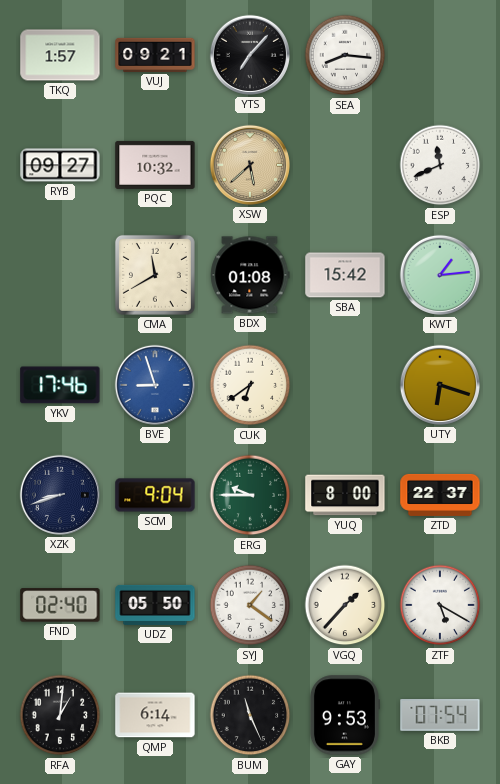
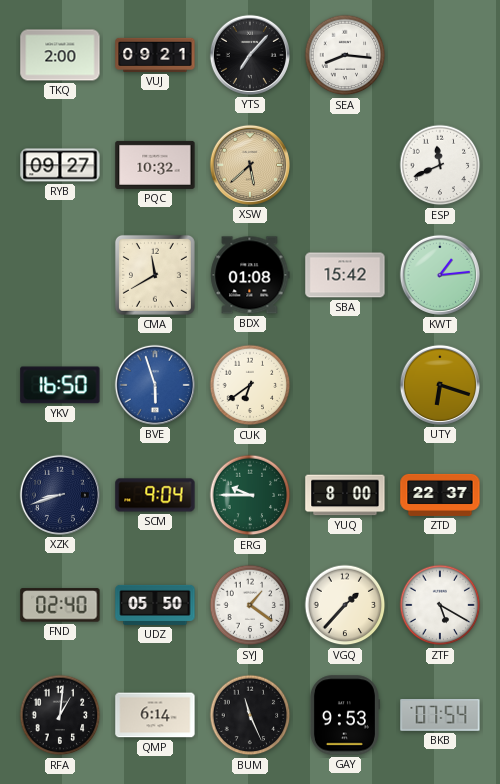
TKQ: 1:57 -> 2:00
YKV: 17:46 -> 16:50
BVE: 8:57 -> 5:57
